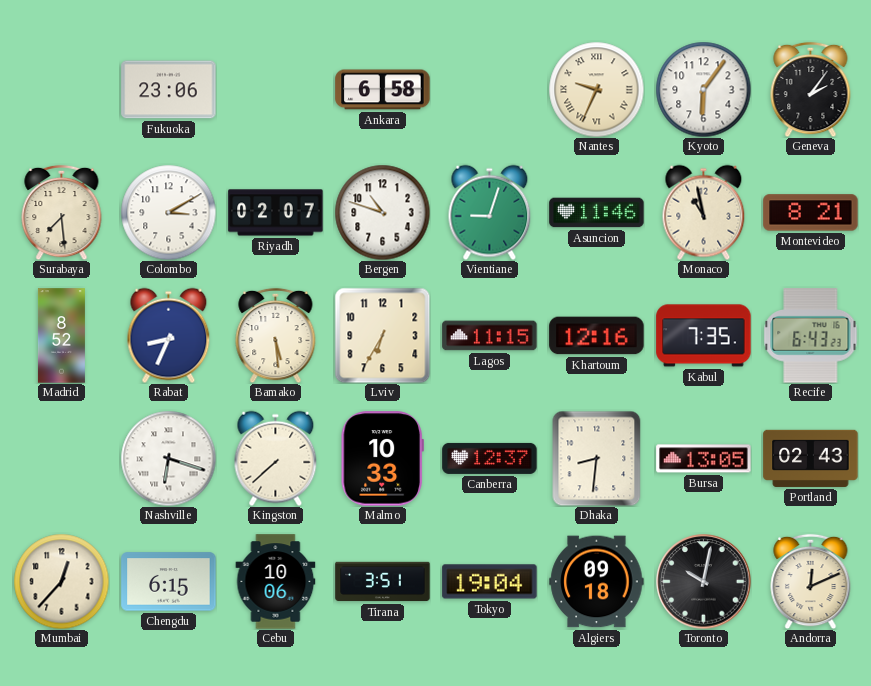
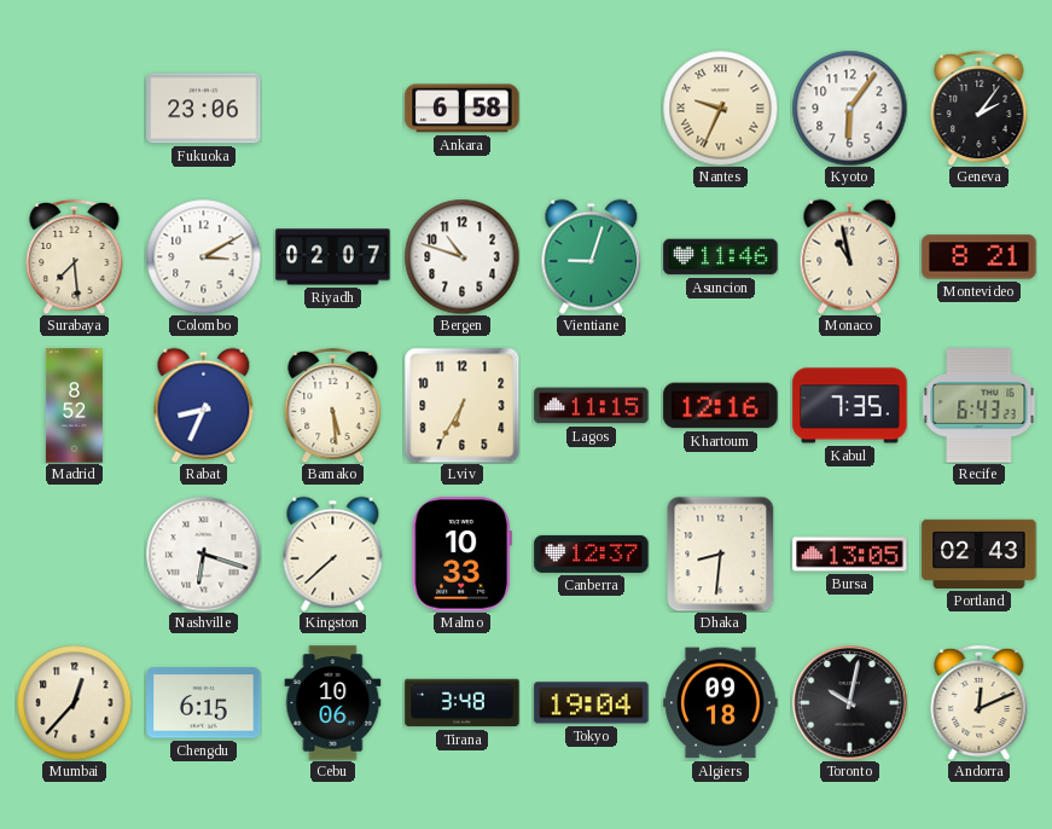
Tirana: 3:51 -> 3:48
